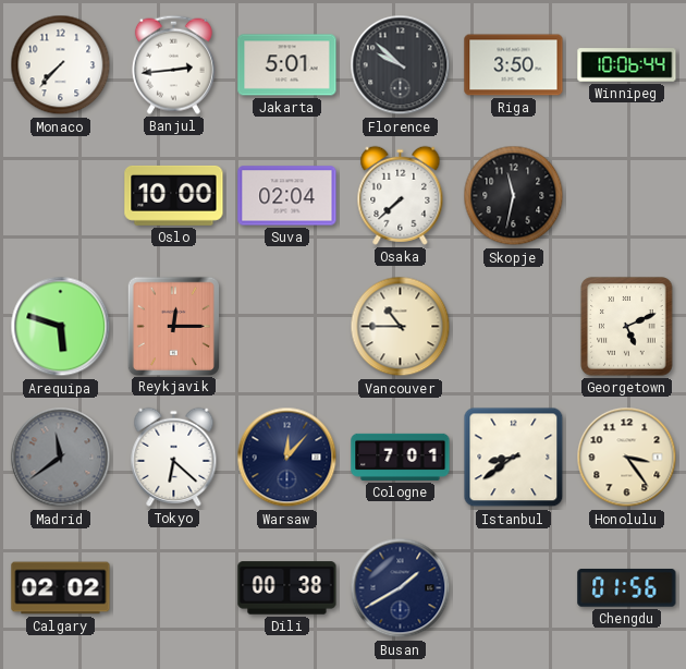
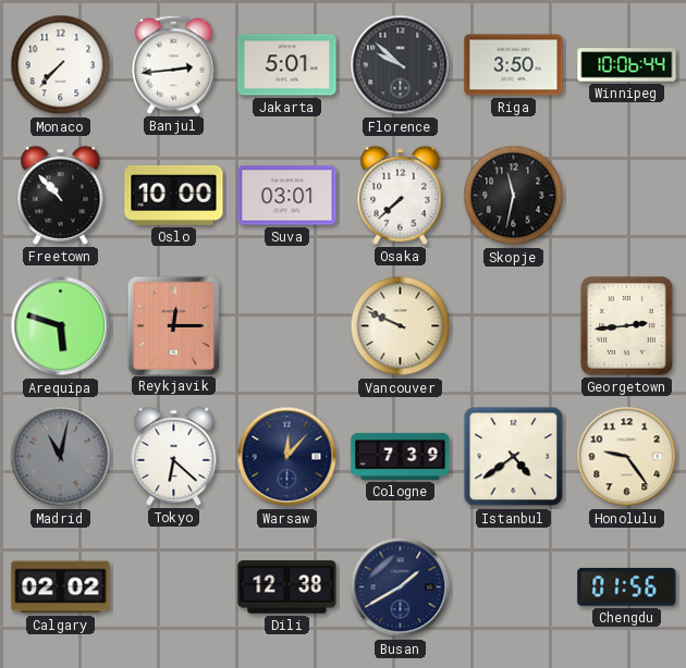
Freetown: none -> 10:53
Suva: 02:04 -> 03:01
Vancouver: 10:45 -> 9:49
Georgetown: 5:11 -> 2:44
Madrid: 11:39 -> 11:02
Cologne: 7:01 -> 7:39
Istanbul: 8:39 -> 4:39
Honolulu: 3:24 -> 9:24
Dili: 00:38 -> 12:38
